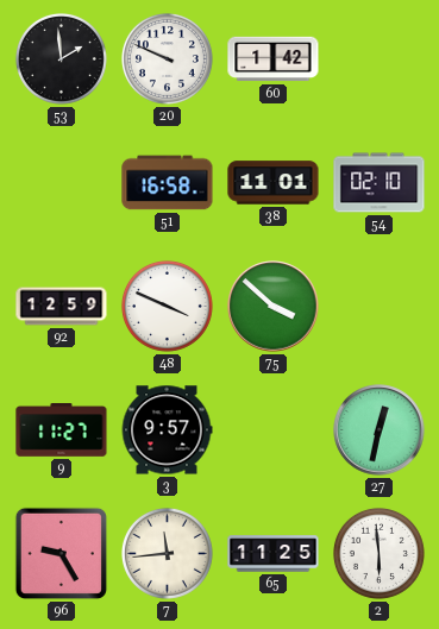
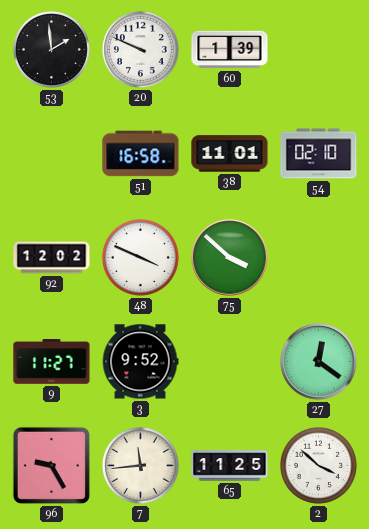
60: 1:42 -> 1:39
92: 12:59 -> 12:02
3: 9:57 -> 9:52
27: 12:32 -> 12:21
2: 5:59 -> 3:52
